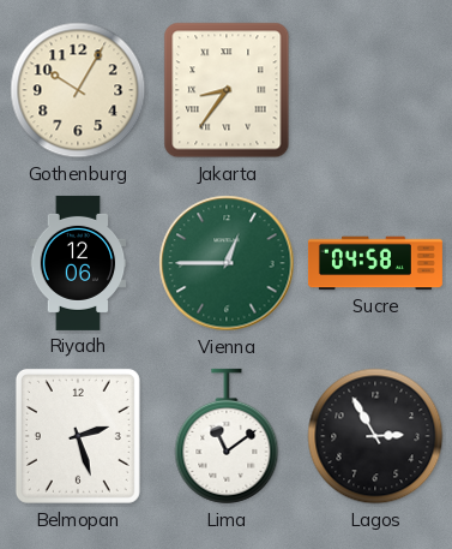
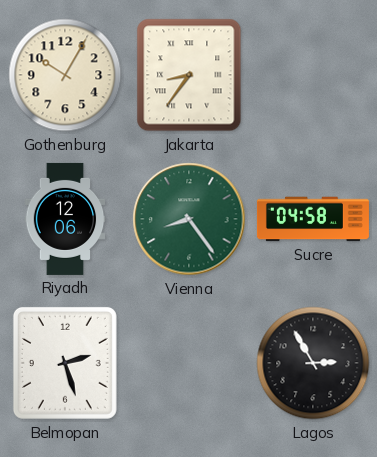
Vienna: 12:45 -> 8:24
Lima: 11:09 -> none
